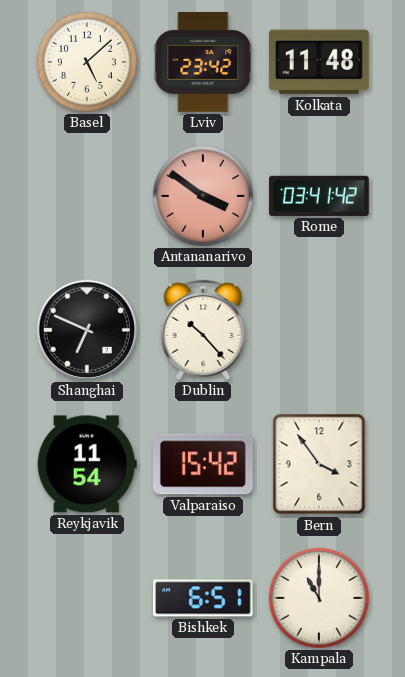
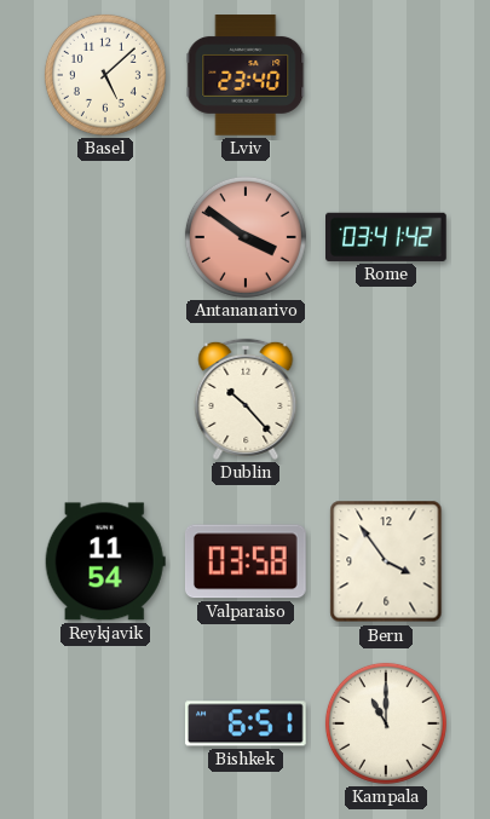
Lviv: 23:42 -> 23:40
Kolkata: 11:48 -> none
Shanghai: 6:49 -> none
Valparaiso: 15:42 -> 03:58
